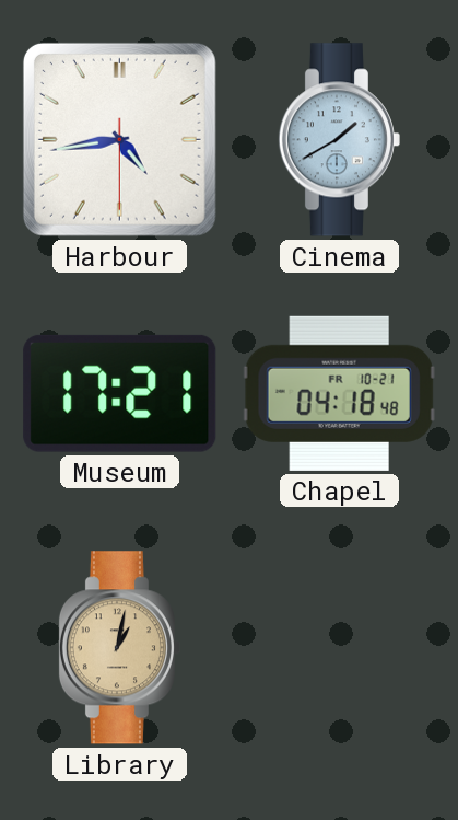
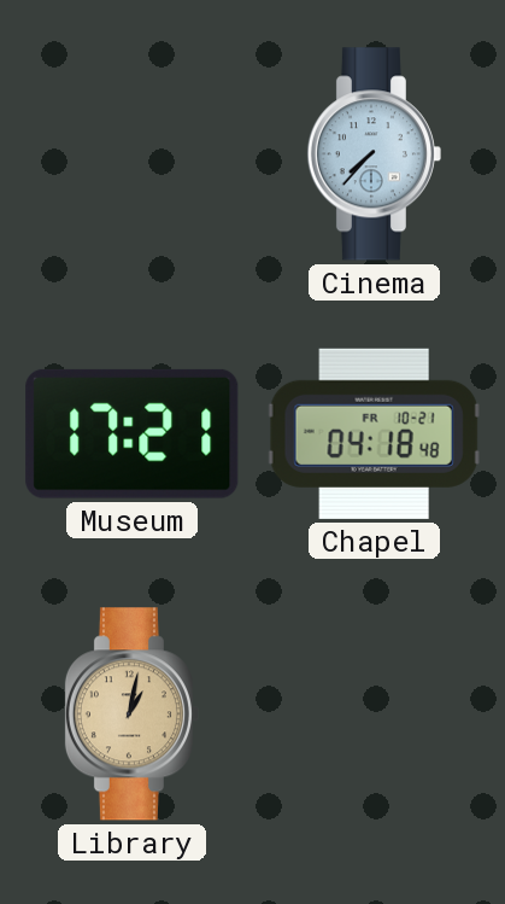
Harbour: 4:43 -> none
Cinema: 1:40 -> 7:37
